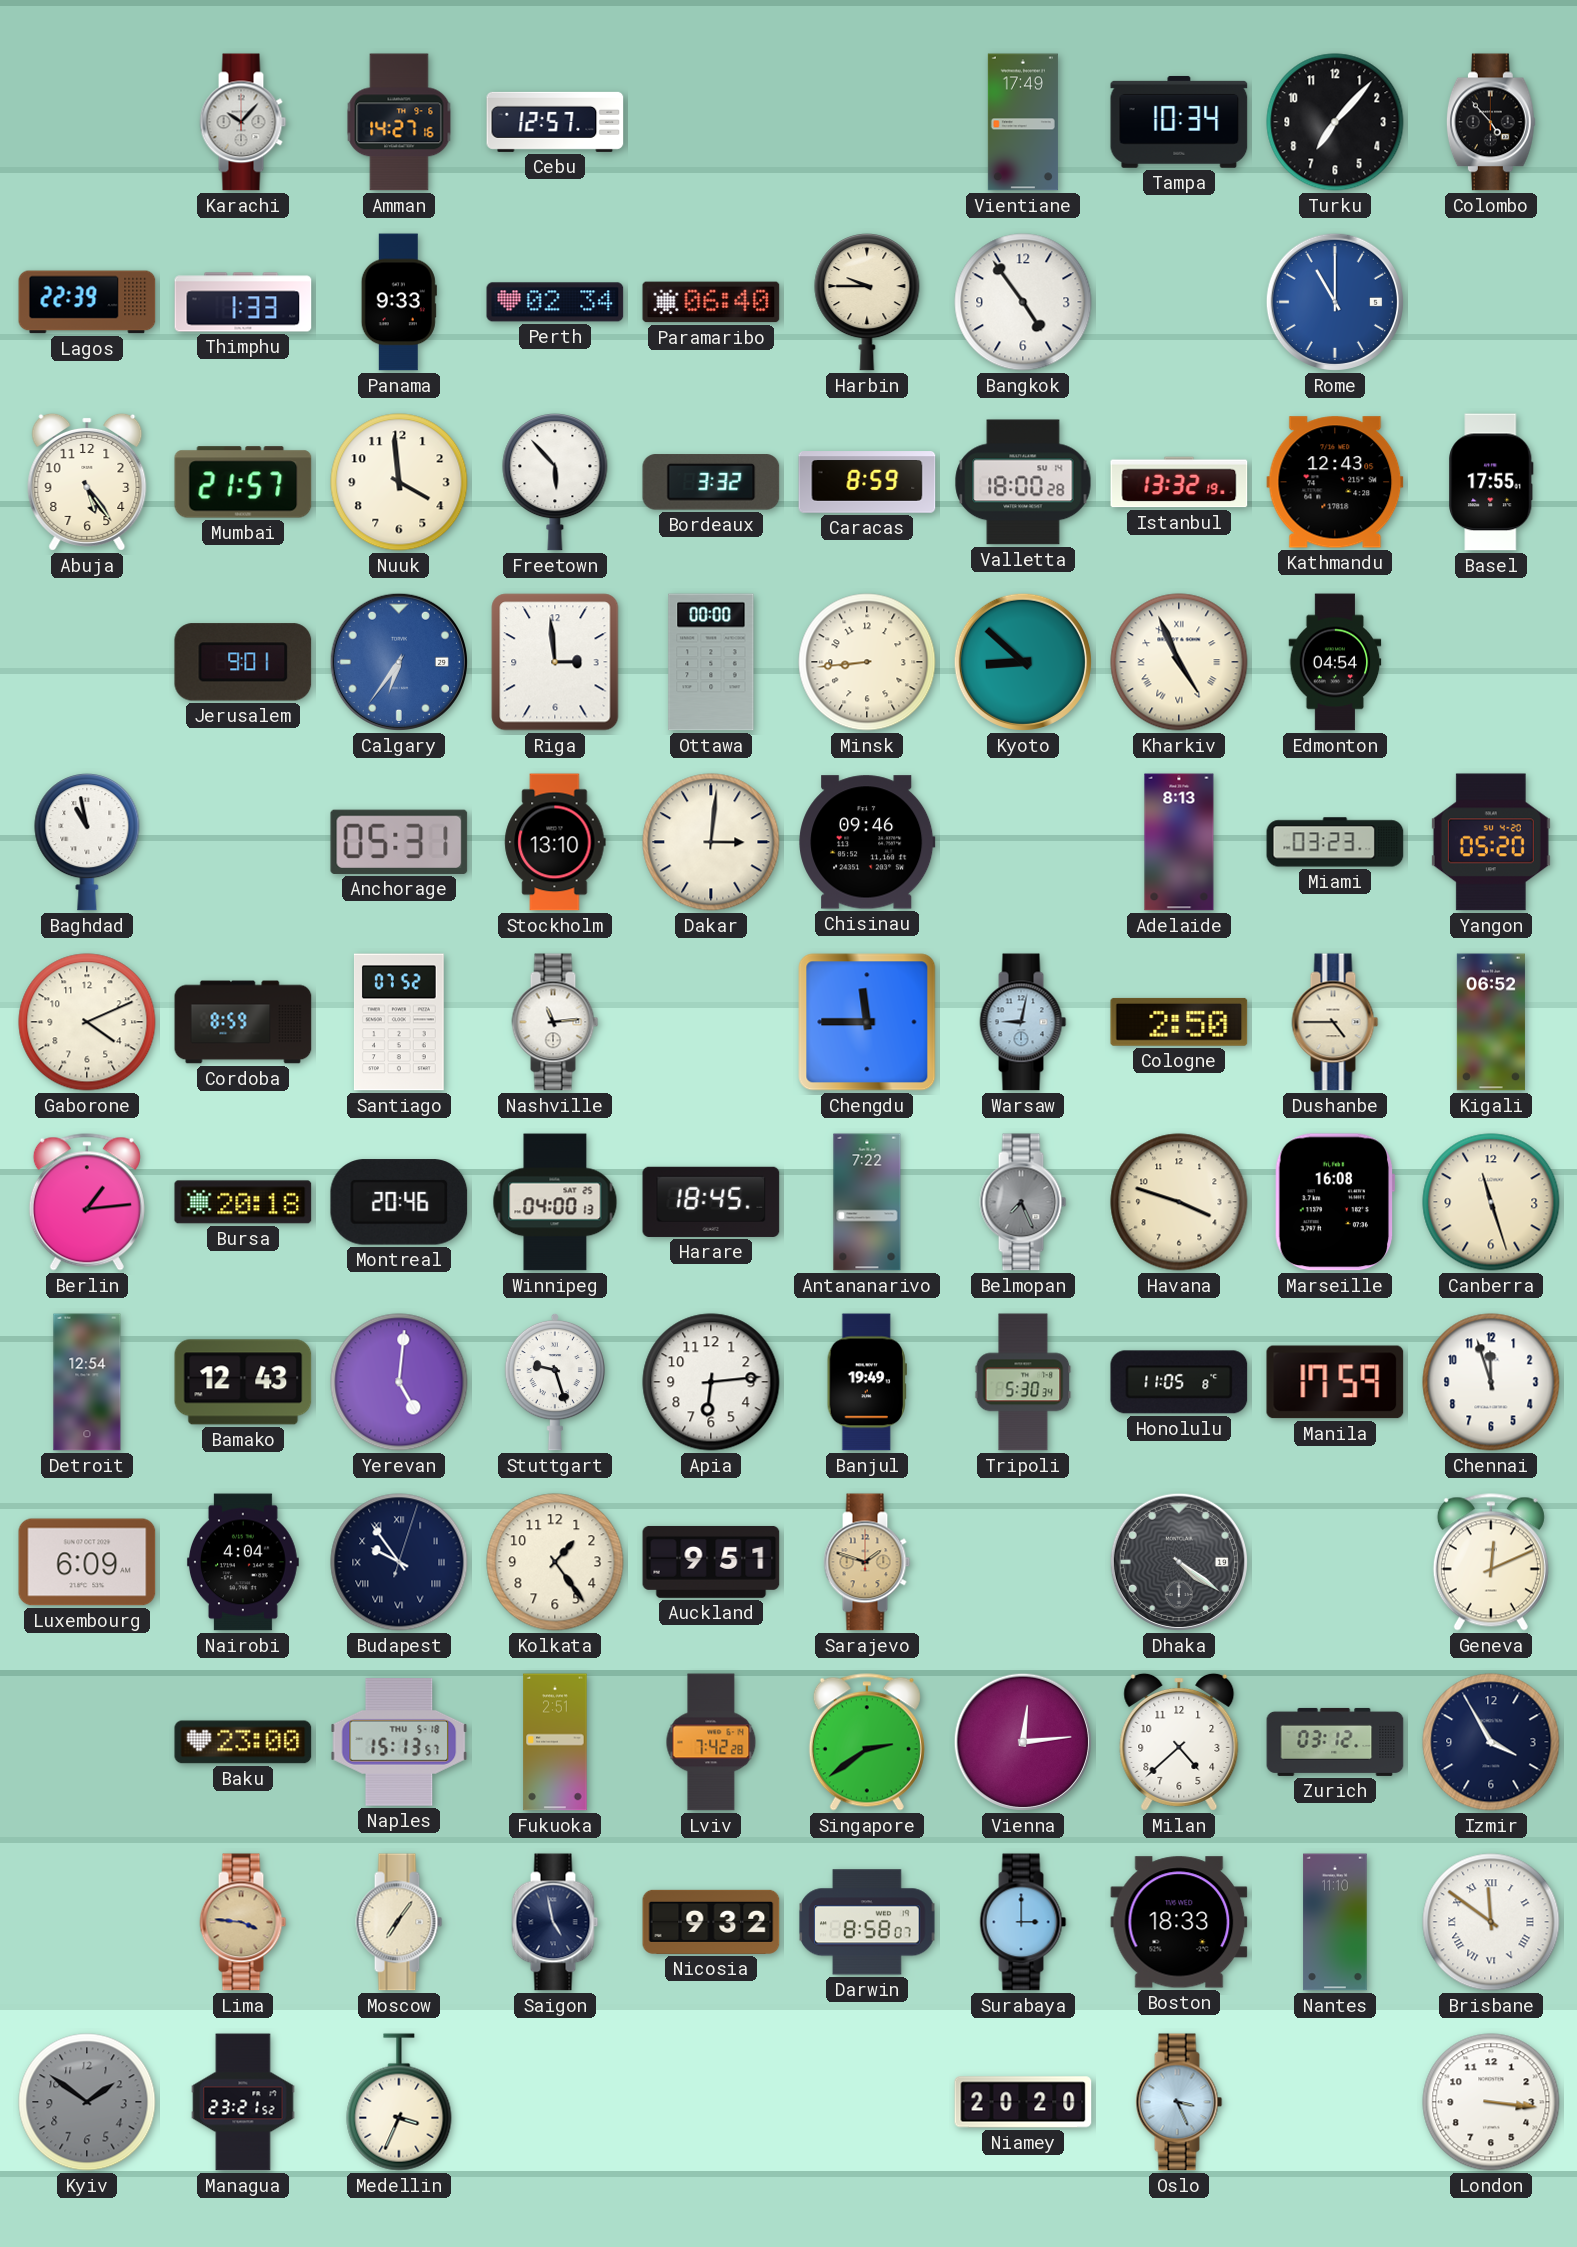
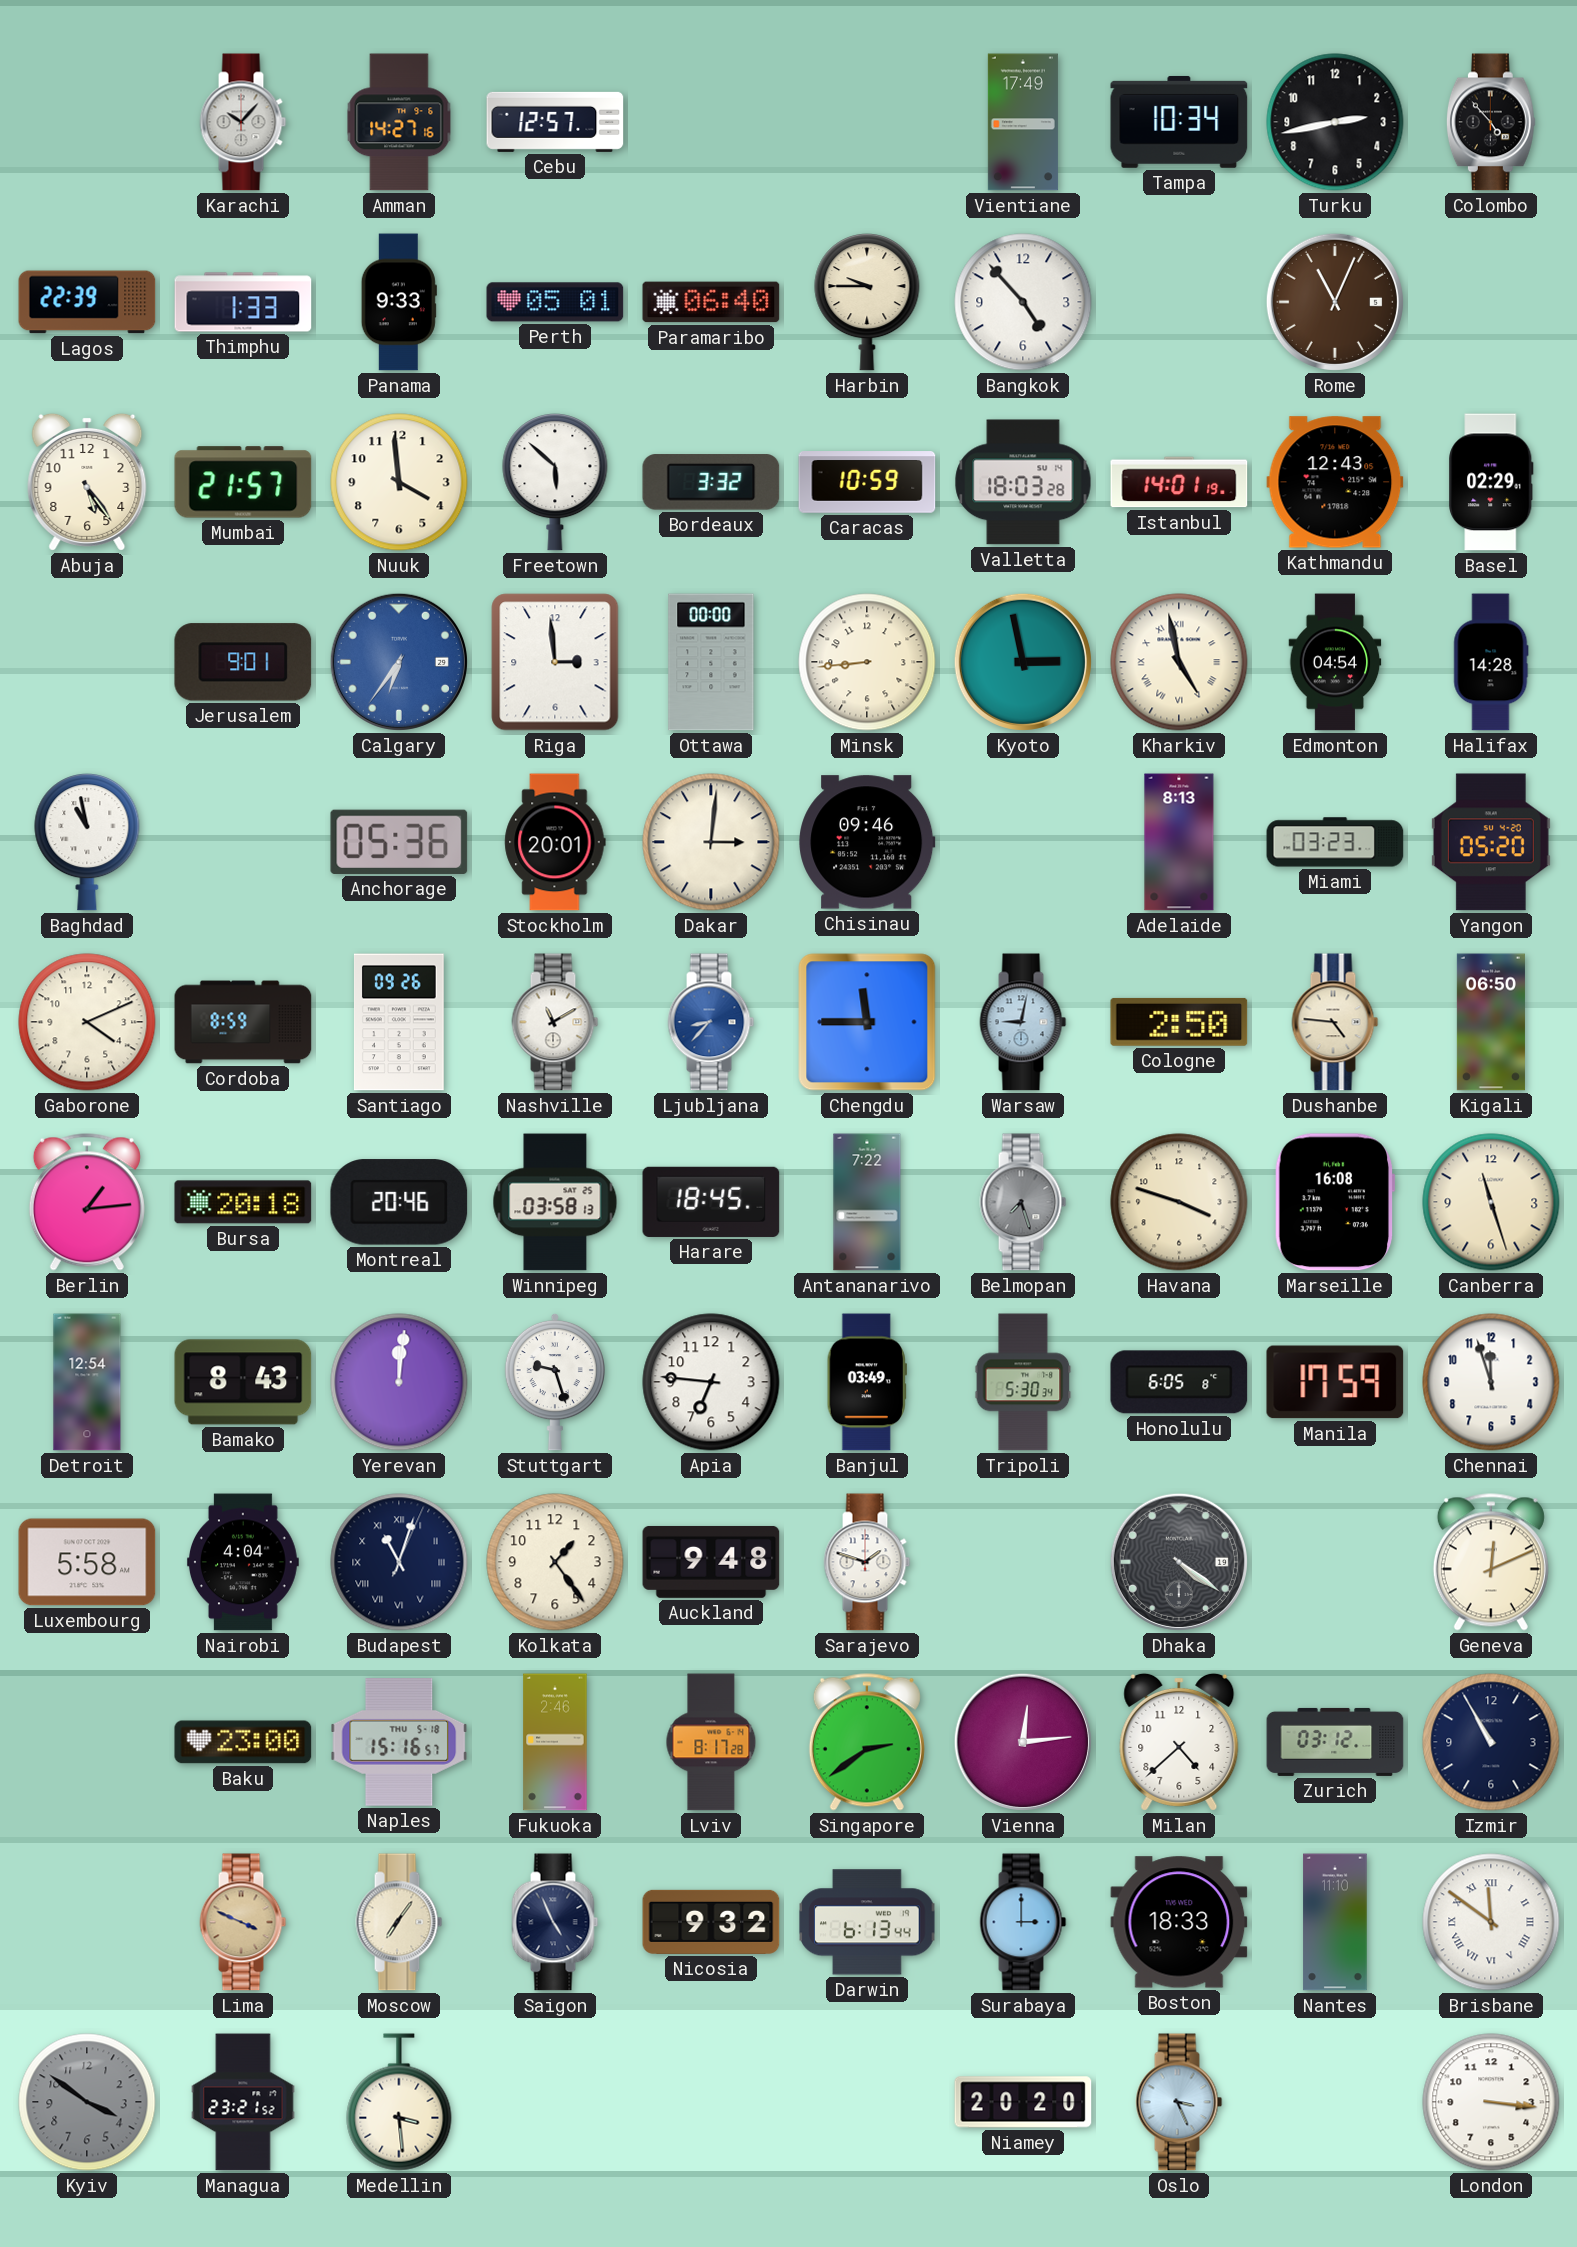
Turku: 7:07 -> 2:43
Perth: 02:34 -> 05:01
Bangkok: 4:54 -> 4:53
Rome: 11:00 -> 11:04
Rome dial: blue -> brown
Freetown: 5:53 -> 5:52
Caracas: 8:59 -> 10:59
Valletta: 18:00 -> 18:03
Istanbul: 13:32 -> 14:01
Basel: 17:55 -> 02:29
Kyoto: 8:52 -> 2:58
Kharkiv: 4:56 -> 4:58
Halifax: none -> 14:28
Anchorage: 05:31 -> 05:36
Stockholm: 13:10 -> 20:01
Santiago: 07:52 -> 09:26
Nashville: 11:14 -> 11:10
Ljubljana: none -> 8:37
Dushanbe: 4:45 -> 4:46
Kigali: 06:52 -> 06:50
Winnipeg: 04:00 -> 03:58
Belmopan: 7:26 -> 7:27
Bamako: 12:43 -> 8:43
Yerevan: 5:01 -> 12:01
Apia: 6:14 -> 6:46
Banjul: 19:49 -> 03:49
Honolulu: 11:05 -> 6:05
Luxembourg: 6:09 -> 5:58
Budapest: 9:54 -> 11:03
Auckland: 9:51 -> 9:48
Sarajevo dial: champagne -> white
Naples: 15:13 -> 15:16
Fukuoka: 2:51 -> 2:46
Lviv: 7:42 -> 8:17
Izmir: 3:55 -> 10:55
Lima: 3:46 -> 3:49
Saigon: 4:58 -> 4:56
Darwin: 8:58 -> 6:13
Kyiv: 1:51 -> 3:51
Medellin: 3:34 -> 3:29
